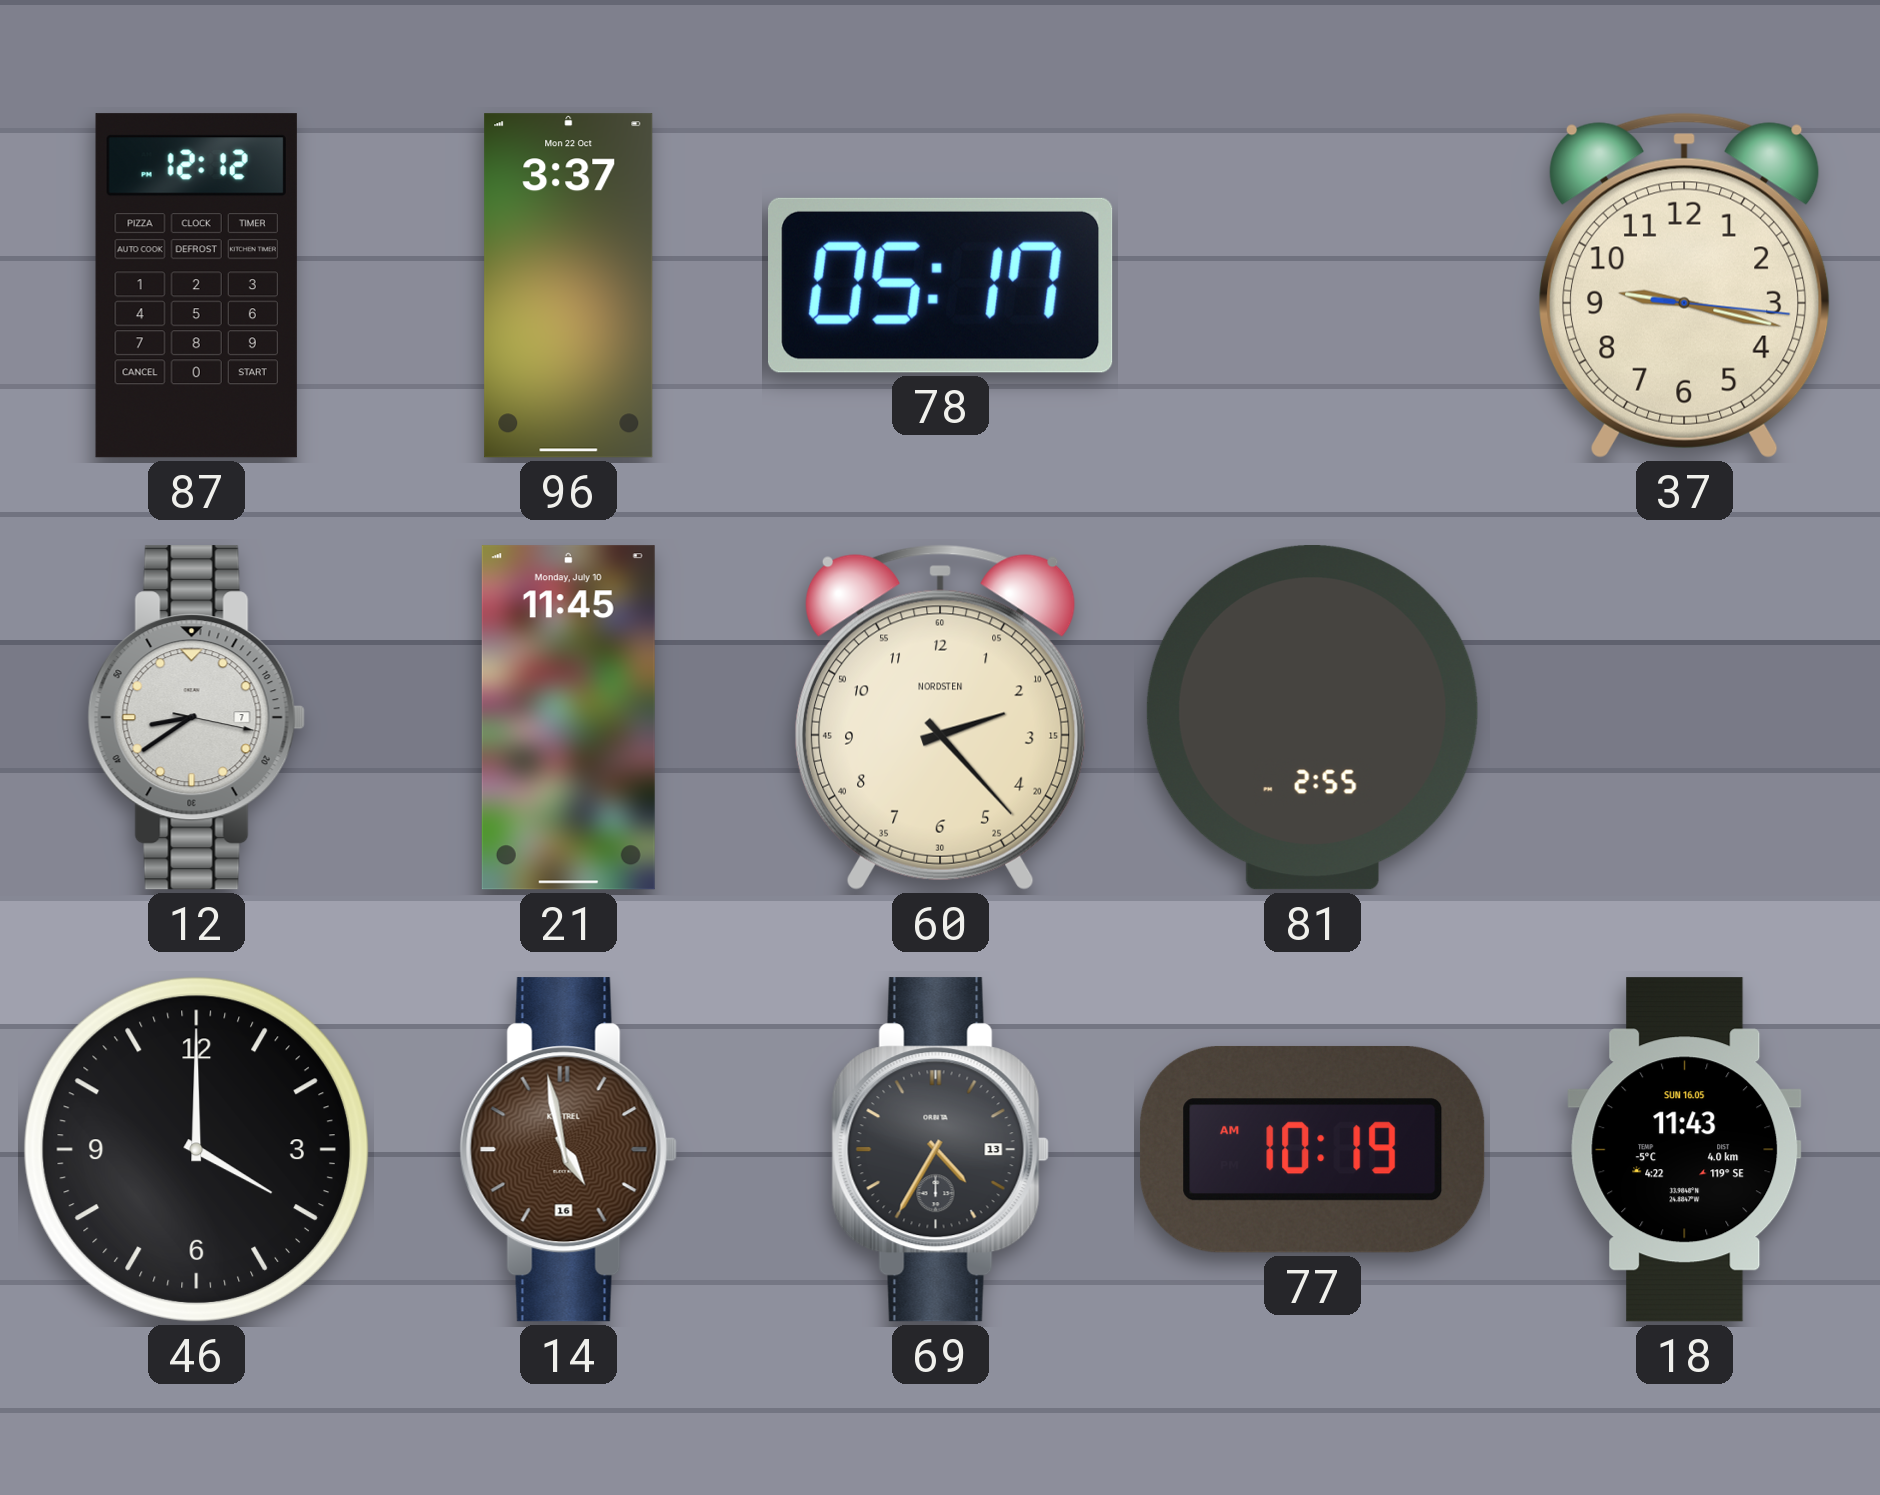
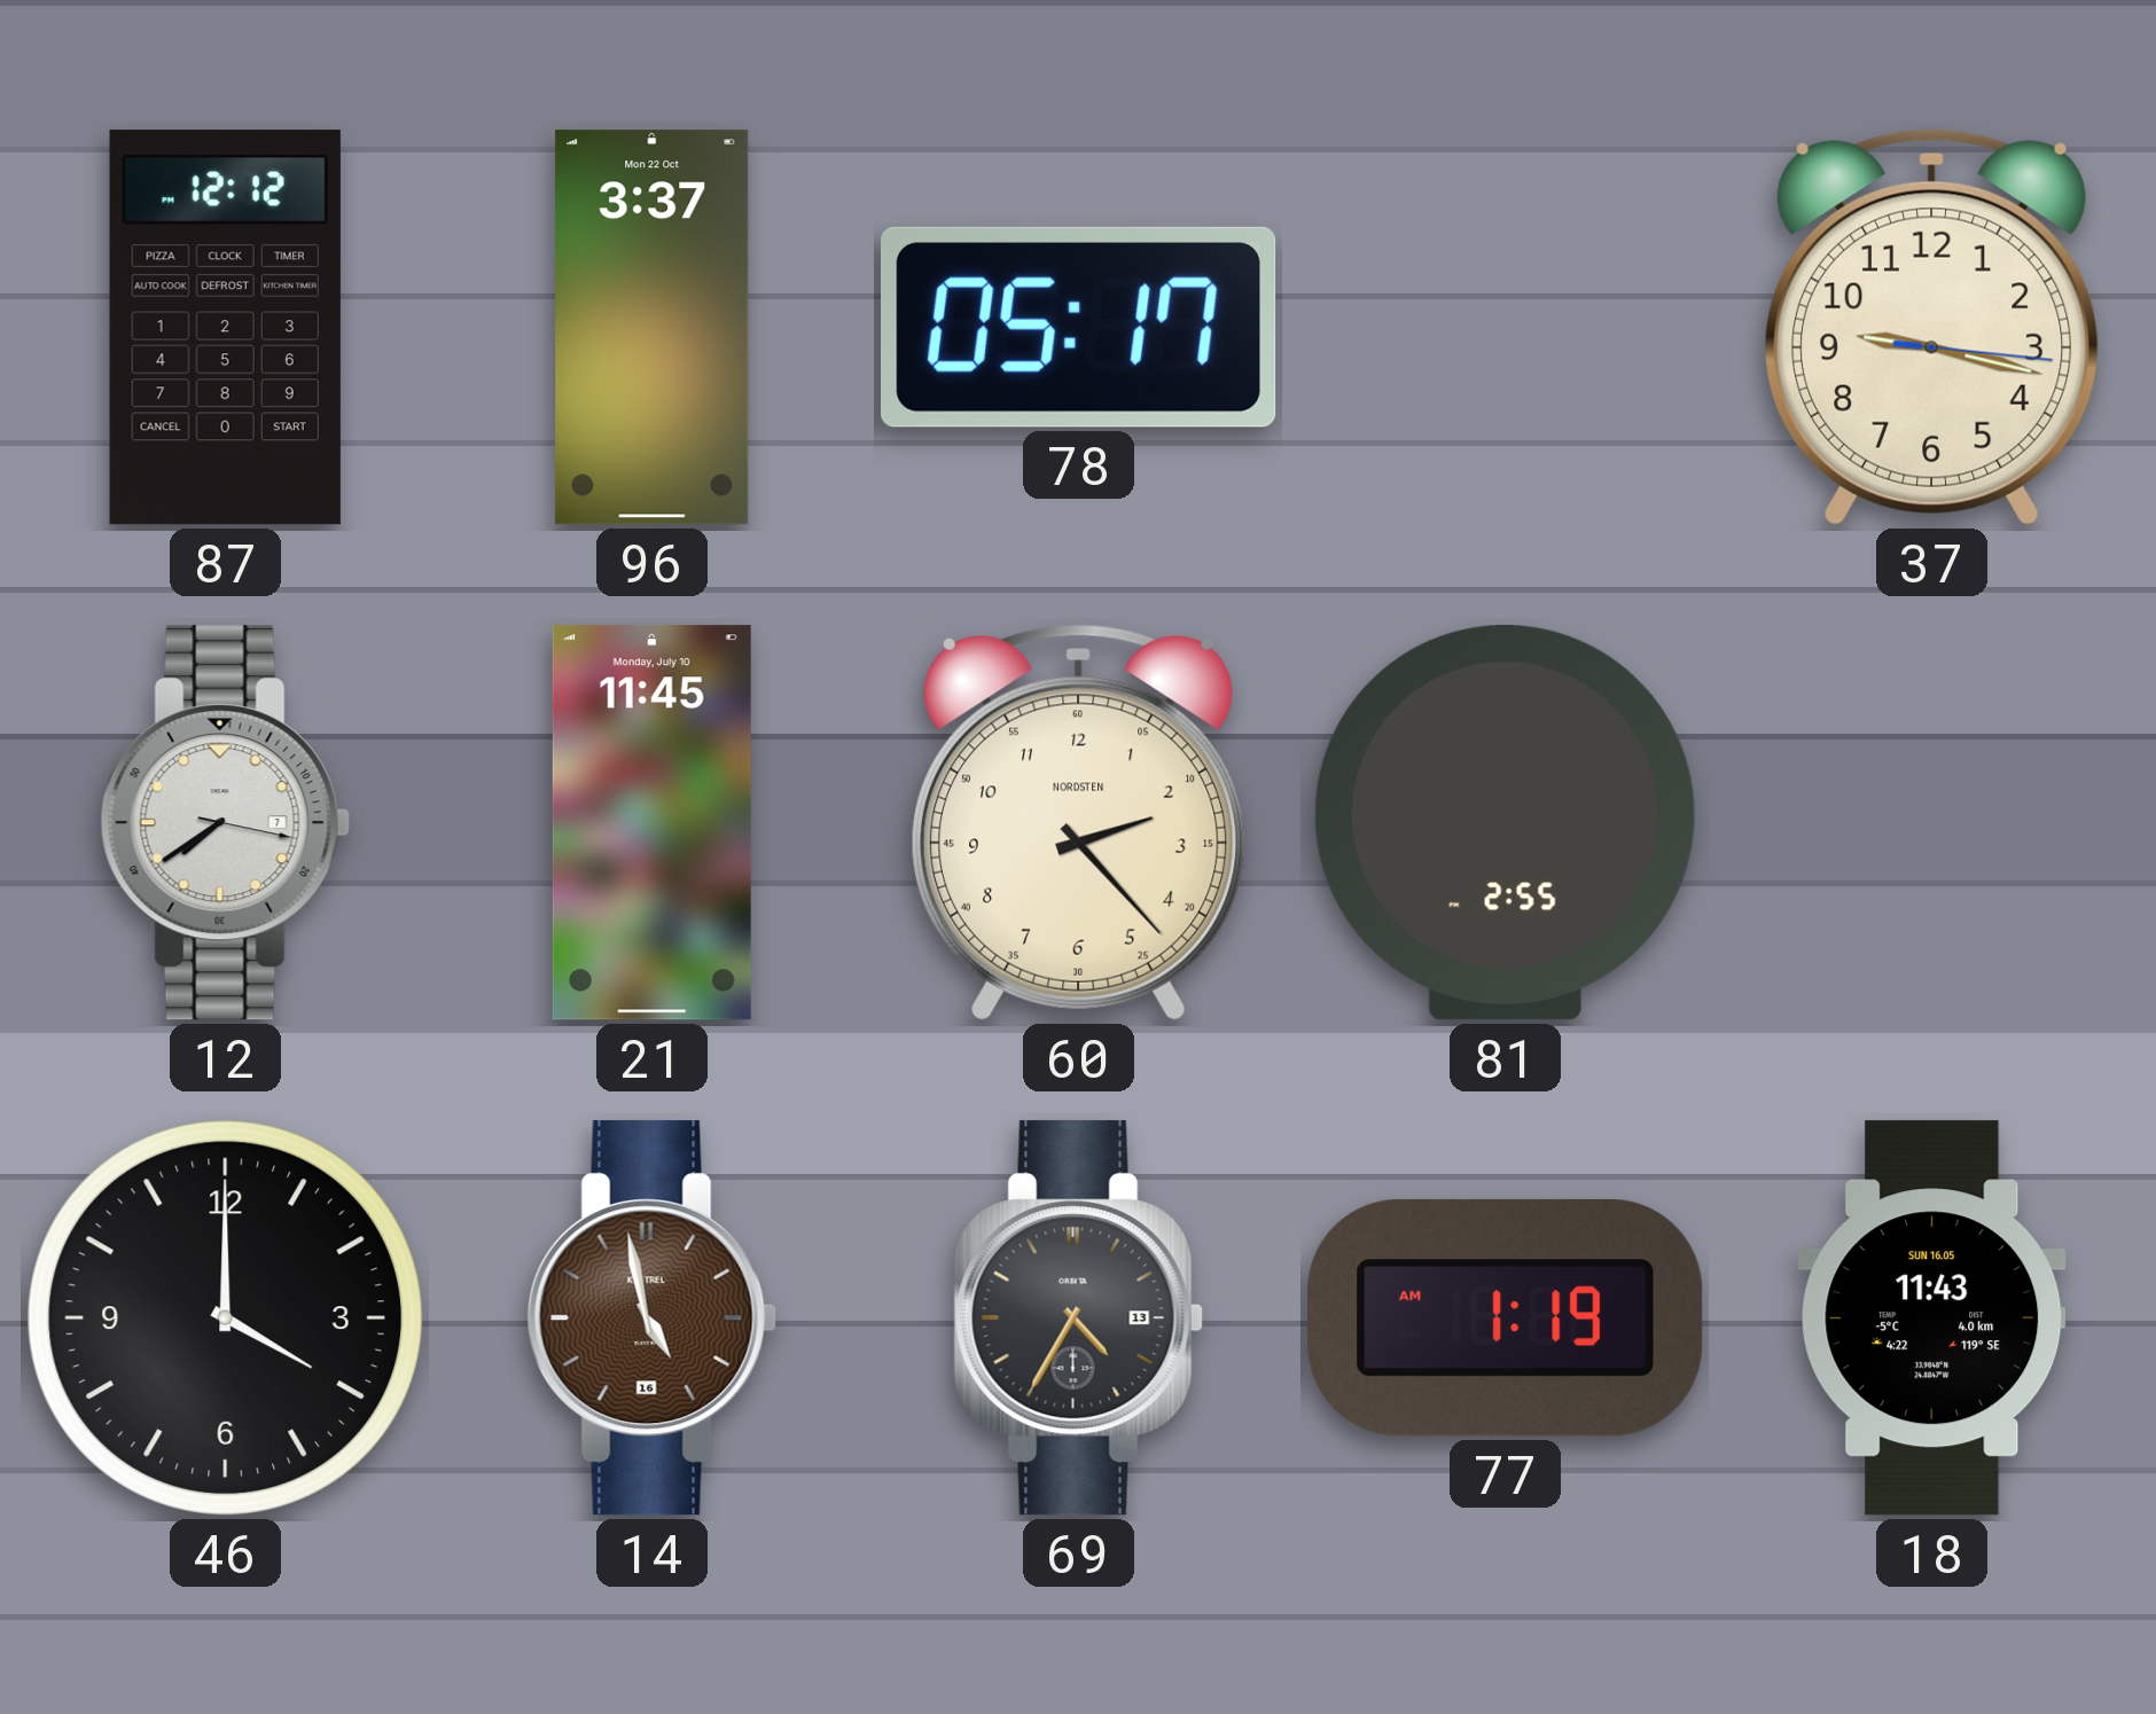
12: 8:39 -> 7:39
77: 10:19 -> 1:19
